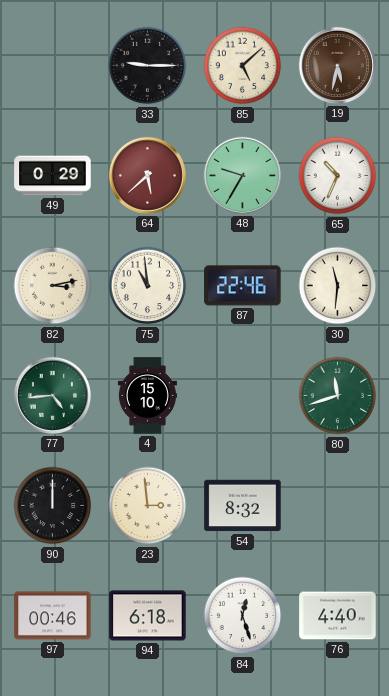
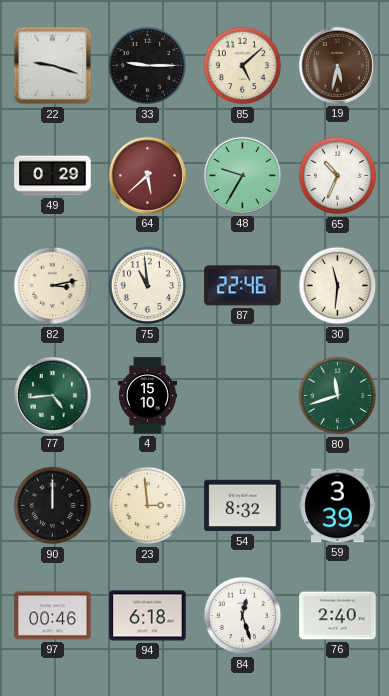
22: none -> 9:18
59: none -> 3:39
76: 4:40 -> 2:40
